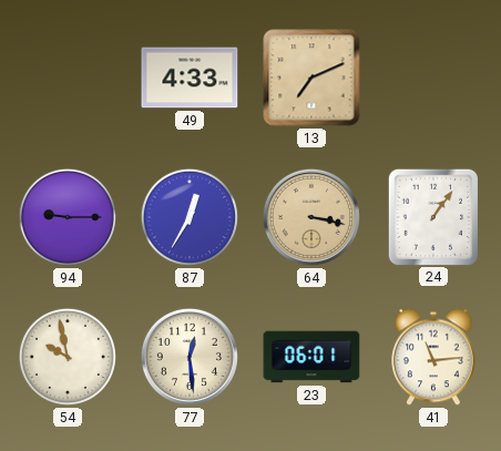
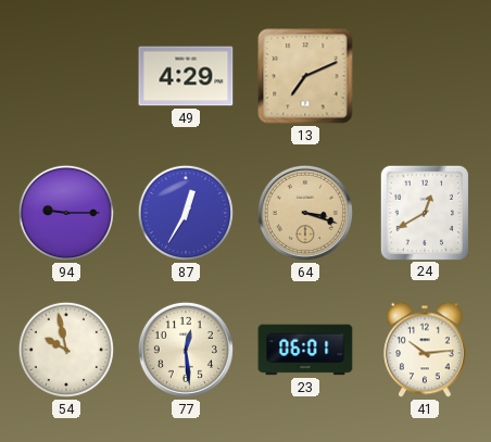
49: 4:33 -> 4:29
64: 3:17 -> 3:18
24: 1:06 -> 12:40
41: 11:14 -> 10:14
